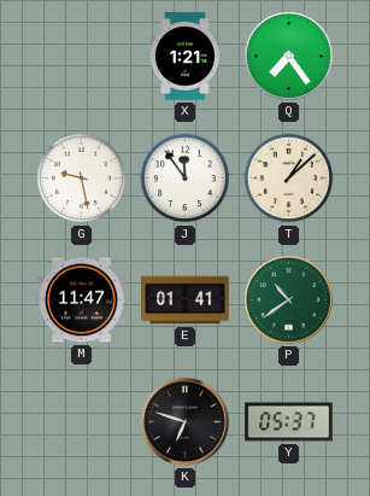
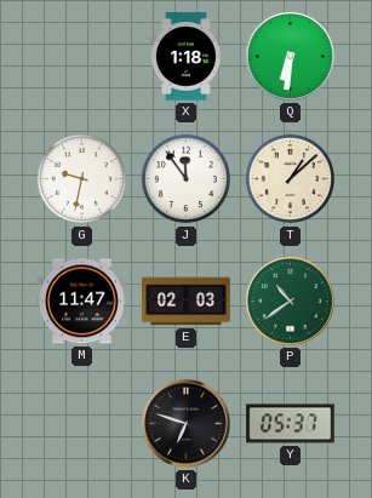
X: 1:21 -> 1:18
Q: 7:24 -> 6:31
G: 9:28 -> 9:32
E: 01:41 -> 02:03
